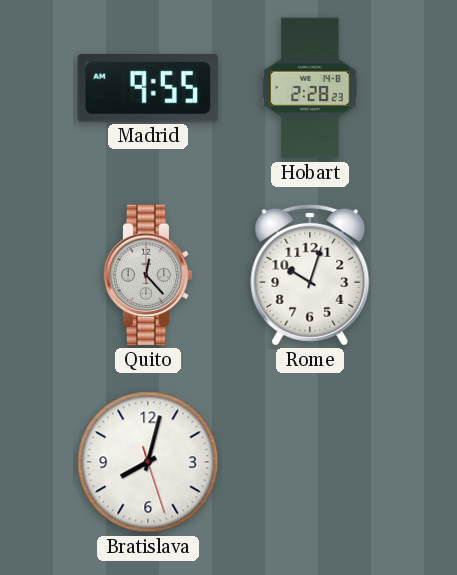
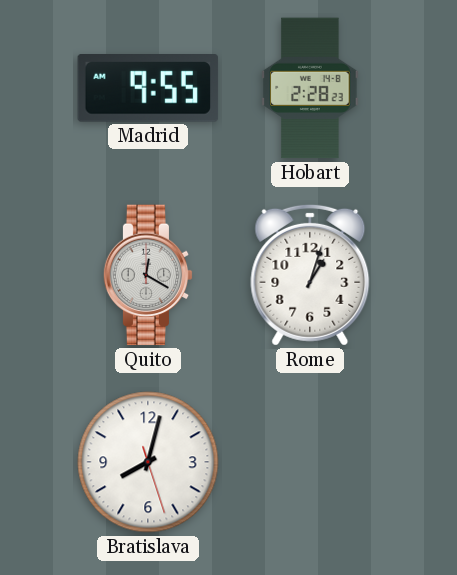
Quito: 12:23 -> 12:20
Rome: 10:03 -> 1:03
